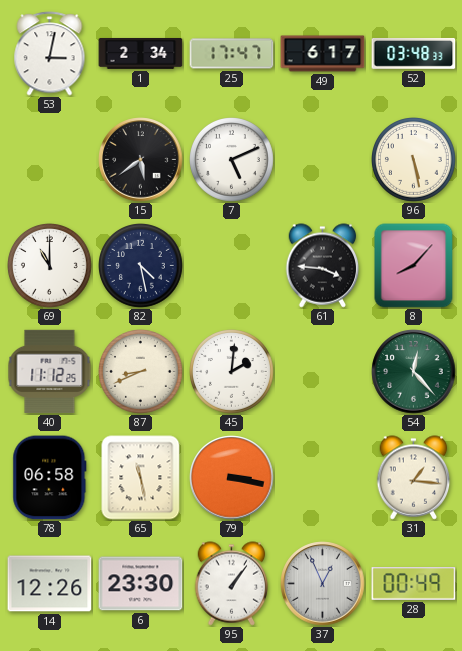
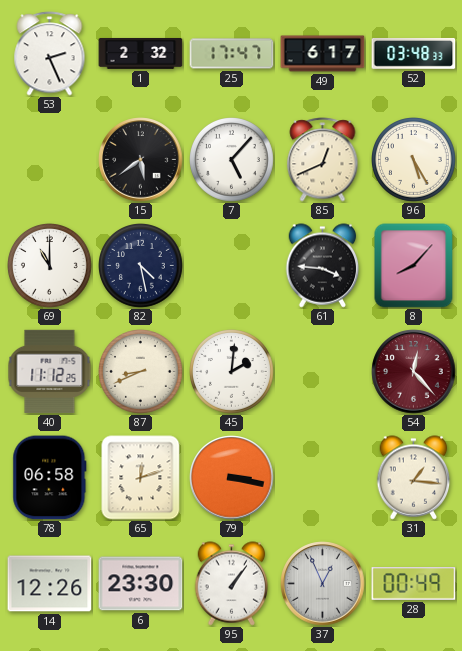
53: 3:02 -> 2:26
1: 2:34 -> 2:32
7: 5:11 -> 5:07
85: none -> 12:41
96: 5:28 -> 5:25
54 dial: green -> burgundy
65: 11:28 -> 12:12
